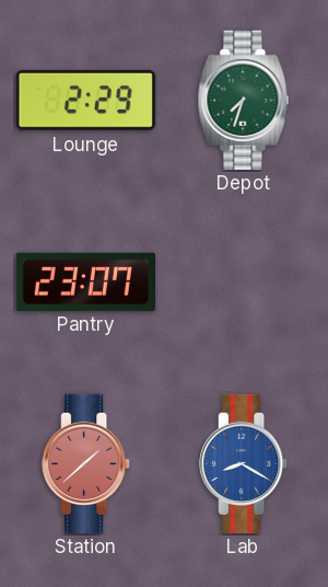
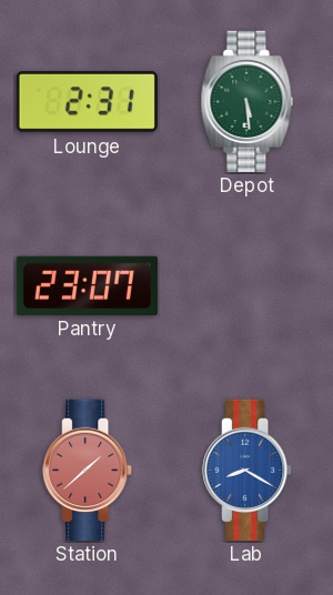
Lounge: 2:29 -> 2:31
Depot: 7:33 -> 5:29
